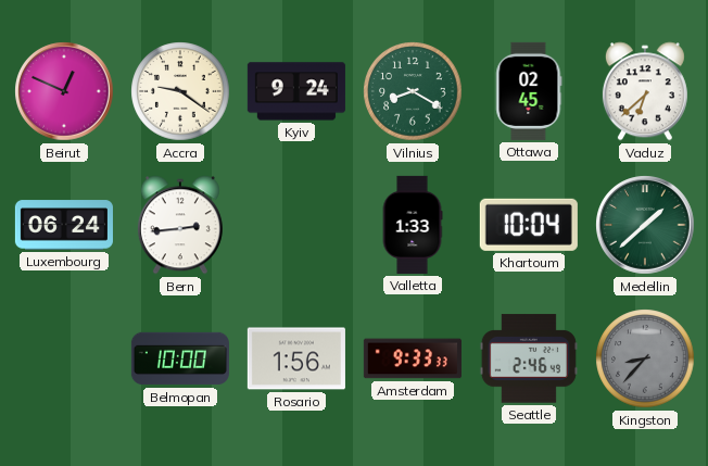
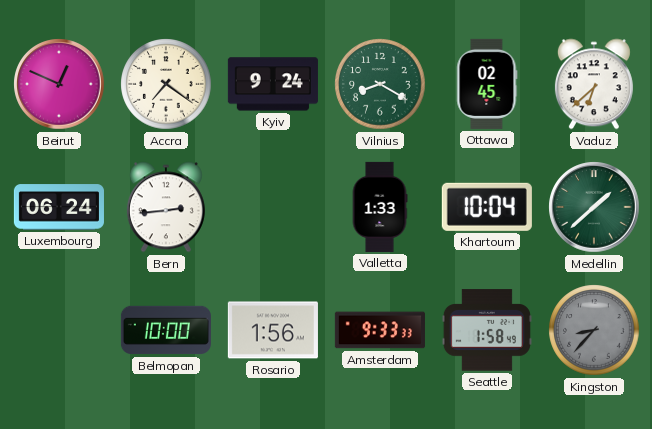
Accra: 9:21 -> 7:21
Seattle: 2:46 -> 1:58
